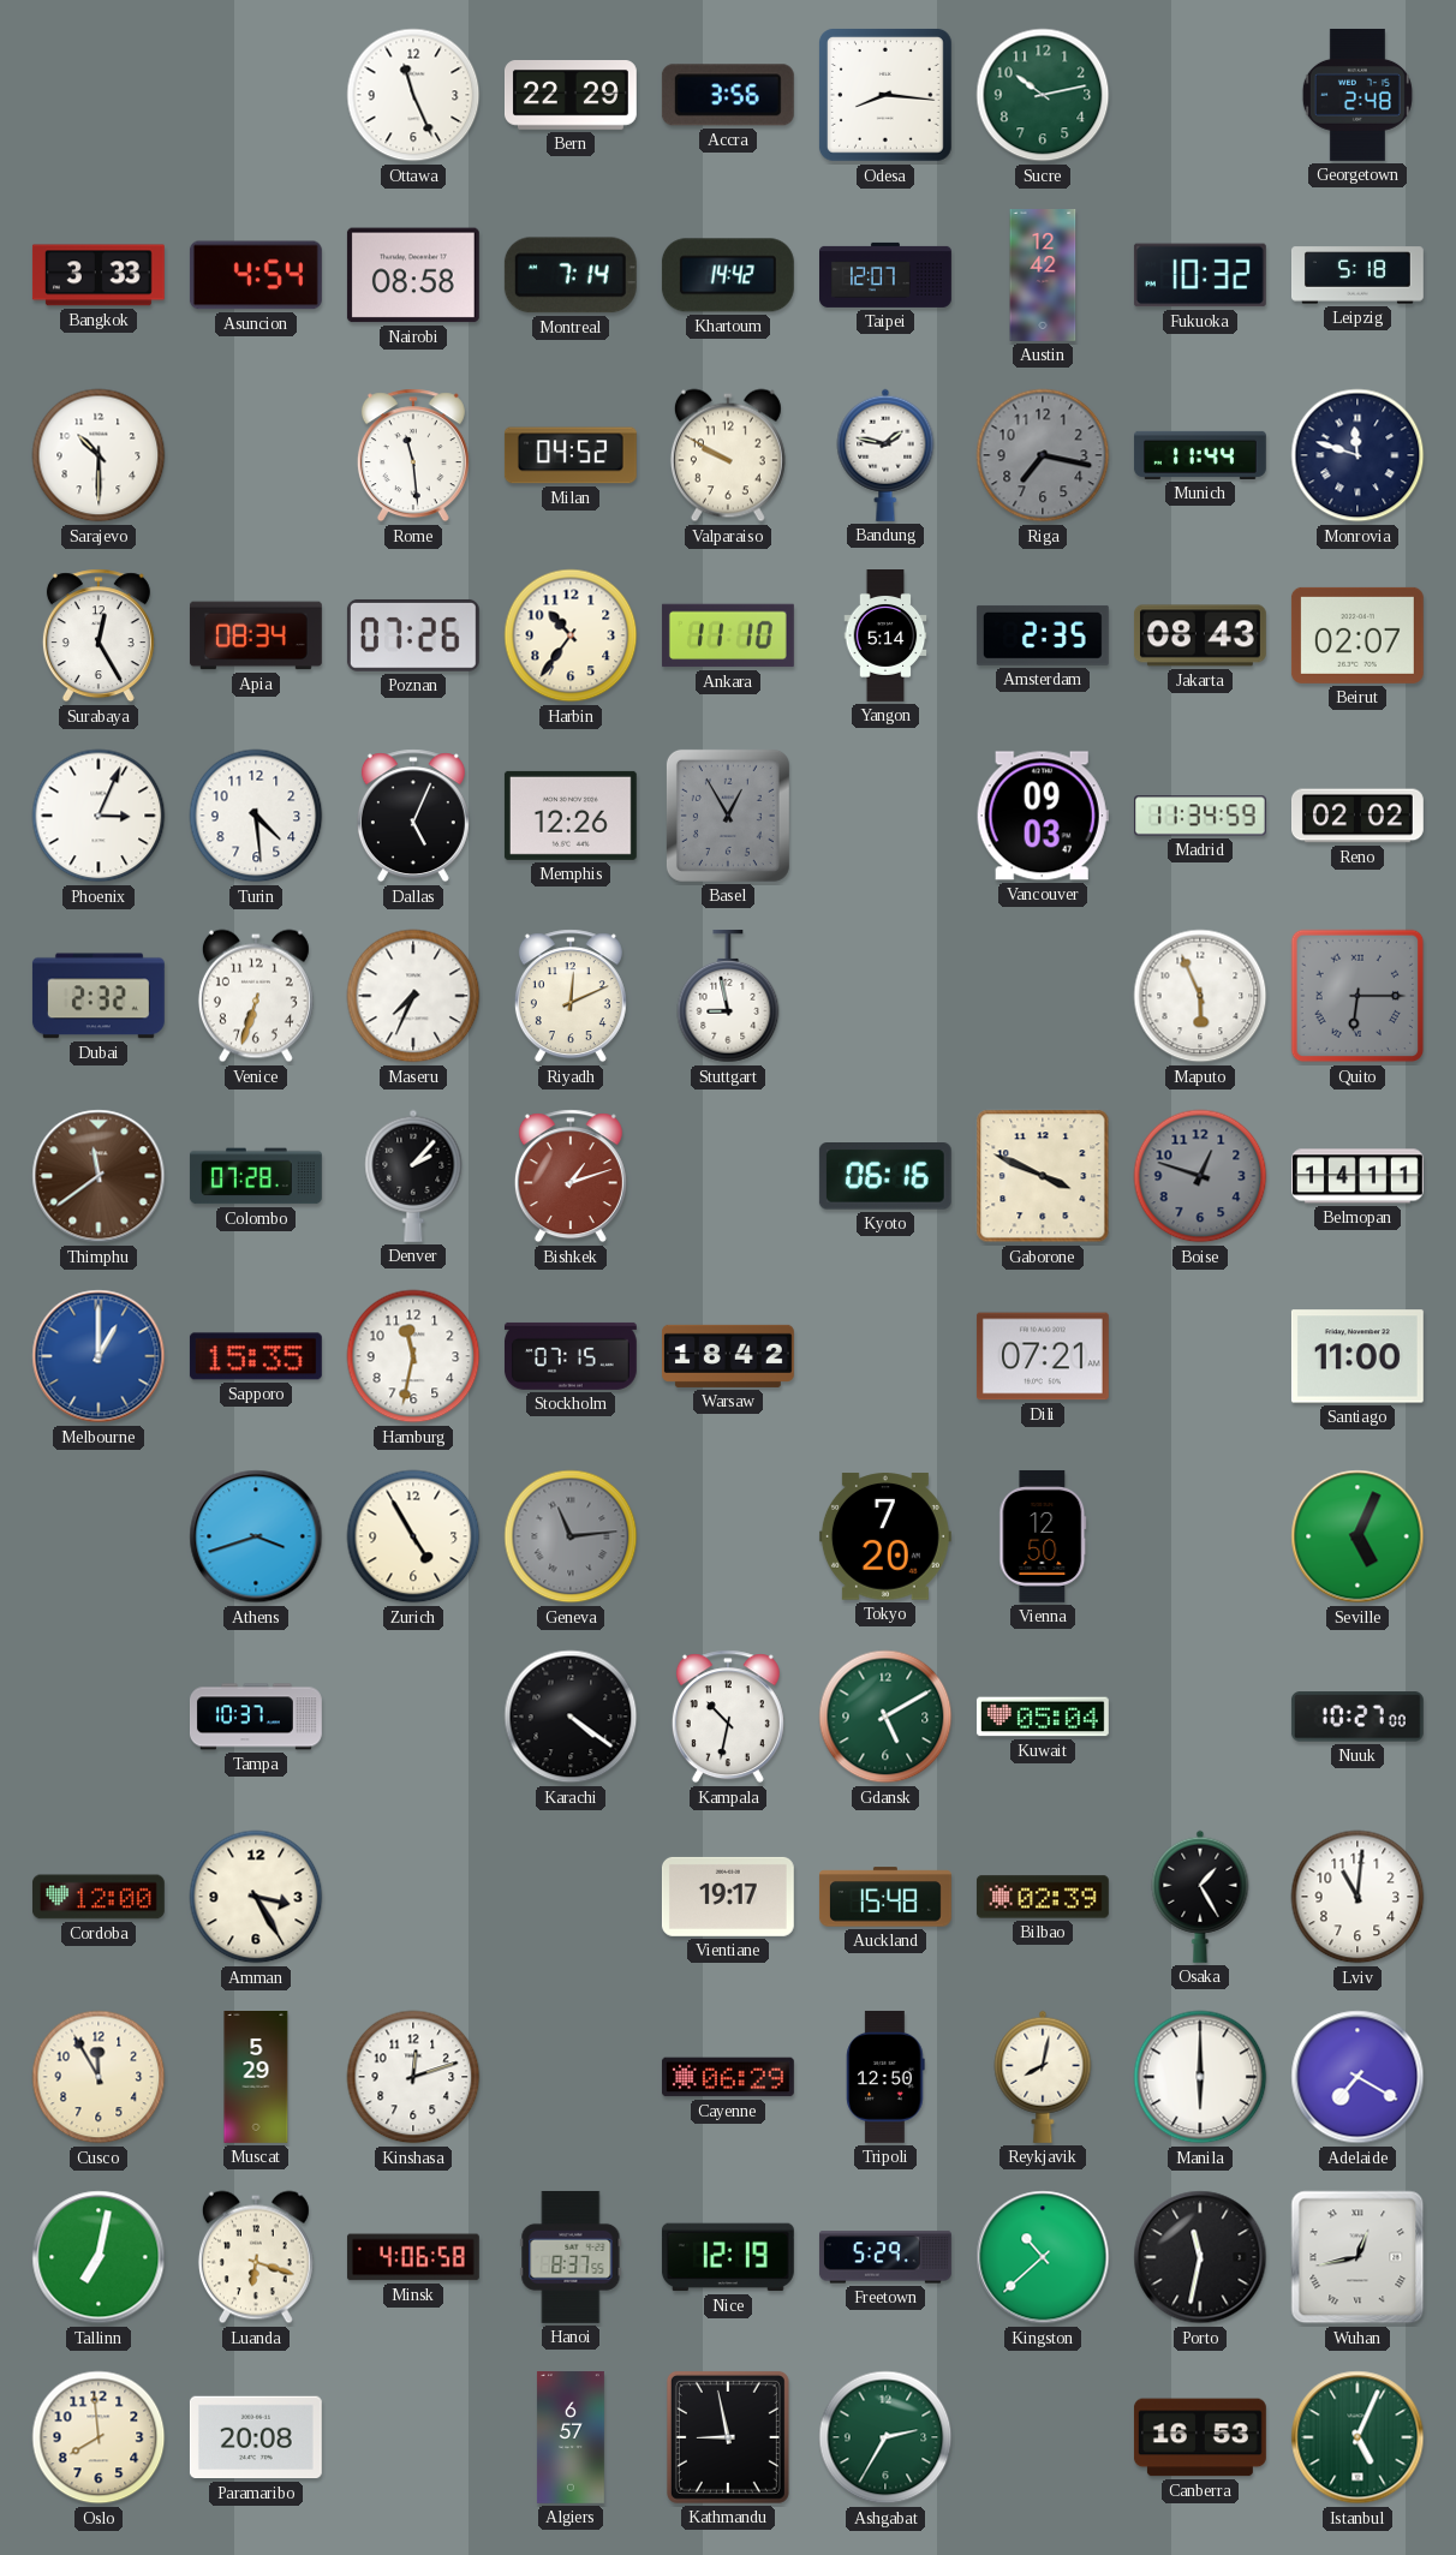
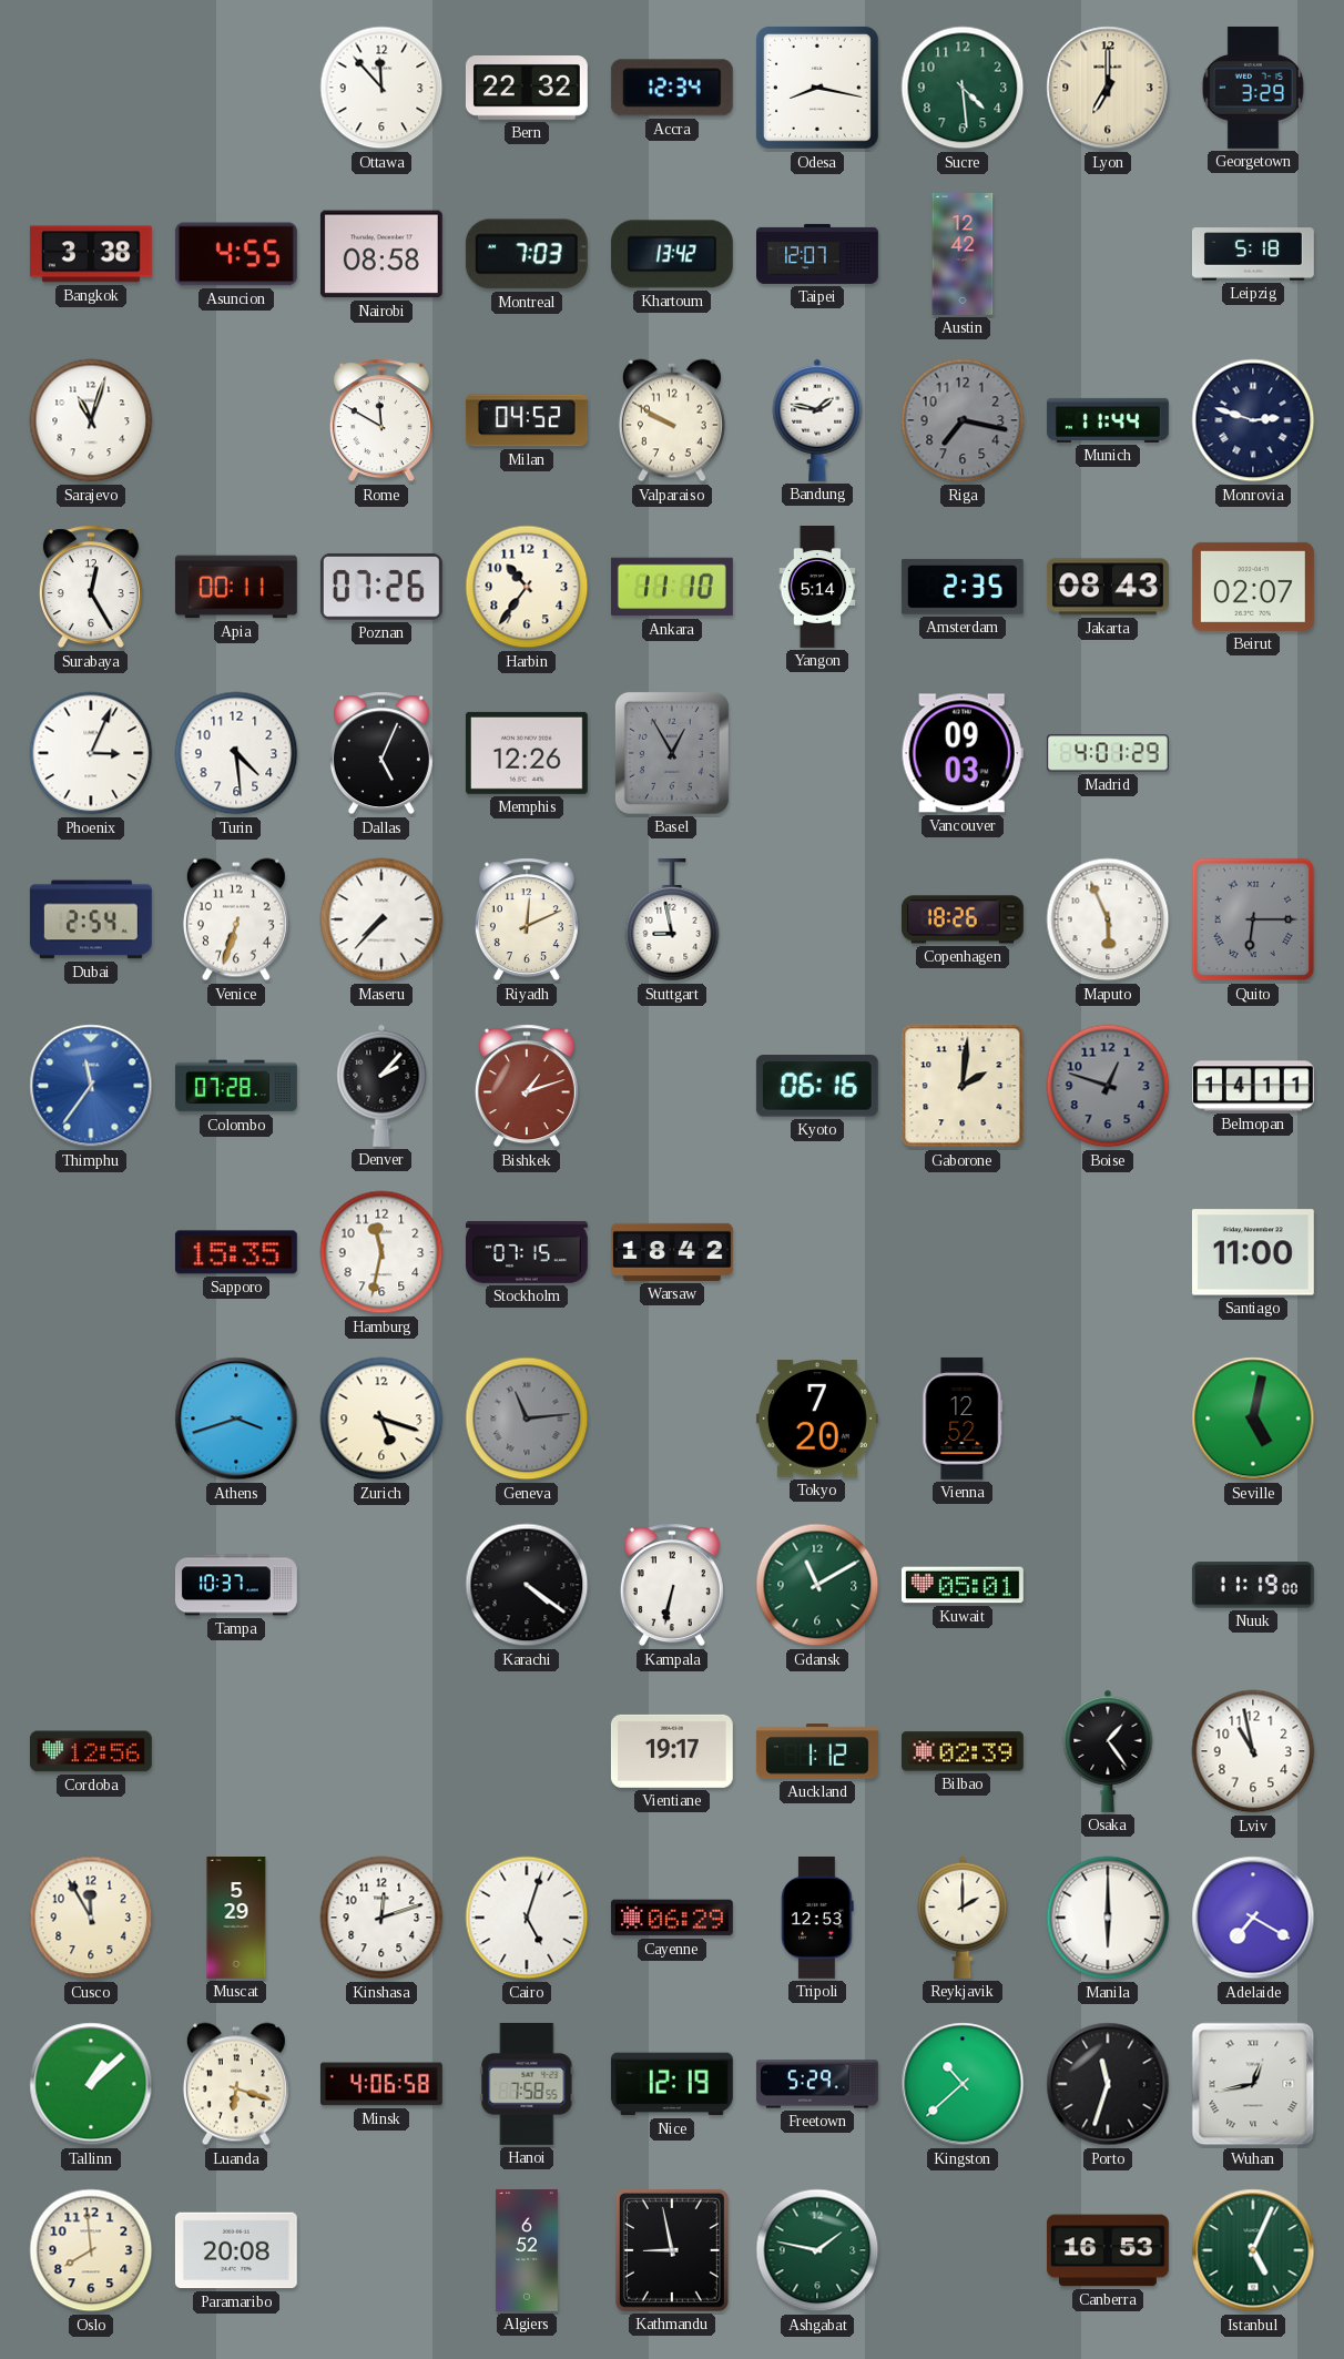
Ottawa: 11:26 -> 11:53
Bern: 22:29 -> 22:32
Accra: 3:56 -> 12:34
Odesa: 8:16 -> 8:17
Sucre: 10:13 -> 4:29
Lyon: none -> 7:00
Georgetown: 2:48 -> 3:29
Bangkok: 3:33 -> 3:38
Asuncion: 4:54 -> 4:55
Montreal: 7:14 -> 7:03
Khartoum: 14:42 -> 13:42
Fukuoka: 10:32 -> none
Sarajevo: 10:30 -> 11:03
Rome: 11:29 -> 11:50
Monrovia: 11:48 -> 2:48
Apia: 08:34 -> 00:11
Madrid: 11:34 -> 4:01
Reno: 02:02 -> none
Dubai: 2:32 -> 2:54
Maseru: 7:34 -> 7:37
Copenhagen: none -> 18:26
Thimphu: 11:39 -> 11:36
Thimphu dial: brown -> blue
Gaborone: 3:49 -> 2:01
Melbourne: 1:00 -> none
Dili: 07:21 -> none
Zurich: 4:55 -> 5:18
Vienna: 12:50 -> 12:52
Seville: 5:04 -> 5:02
Kampala: 10:32 -> 6:32
Gdansk: 5:10 -> 11:10
Kuwait: 05:04 -> 05:01
Nuuk: 10:27 -> 11:19
Cordoba: 12:00 -> 12:56
Amman: 3:25 -> none
Auckland: 15:48 -> 1:12
Osaka: 1:25 -> 1:24
Lviv: 11:01 -> 10:58
Cairo: none -> 5:03
Tripoli: 12:50 -> 12:53
Reykjavik: 8:02 -> 2:00
Tallinn: 7:02 -> 1:08
Hanoi: 8:37 -> 7:58
Porto: 11:32 -> 11:33
Algiers: 6:57 -> 6:52
Ashgabat: 2:35 -> 1:47
